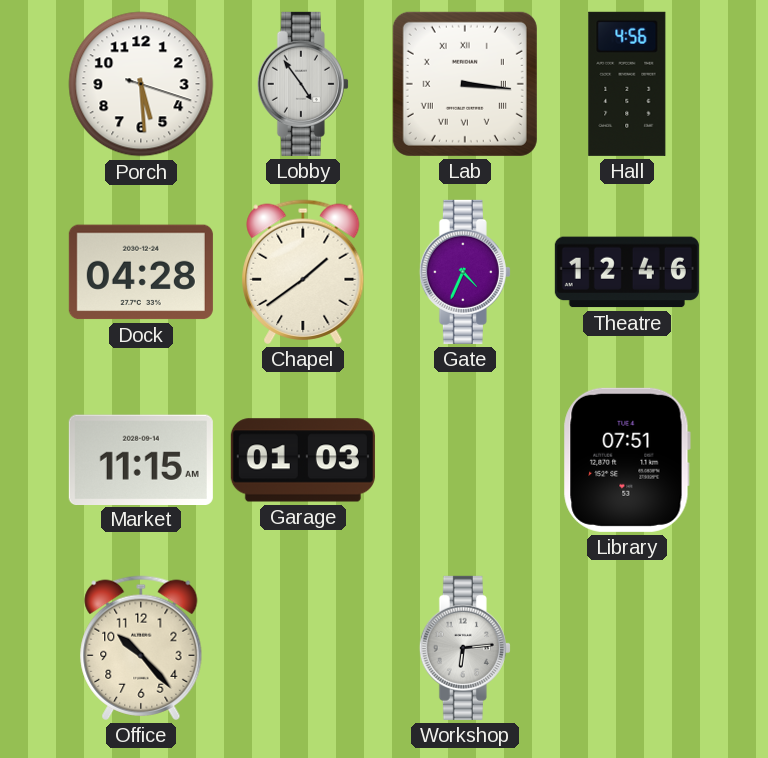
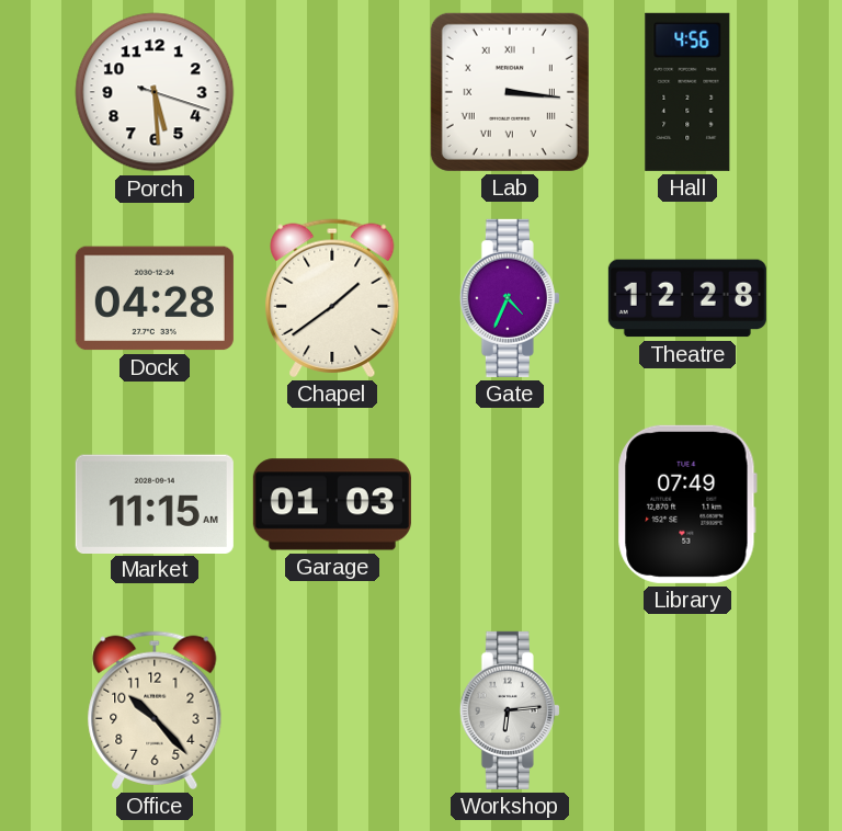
Lobby: 4:54 -> none
Theatre: 12:46 -> 12:28
Library: 07:51 -> 07:49
